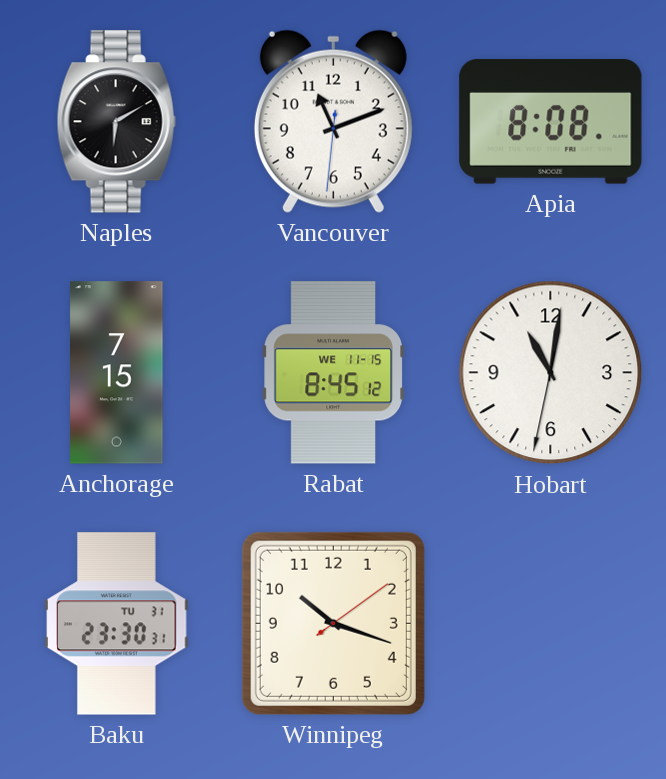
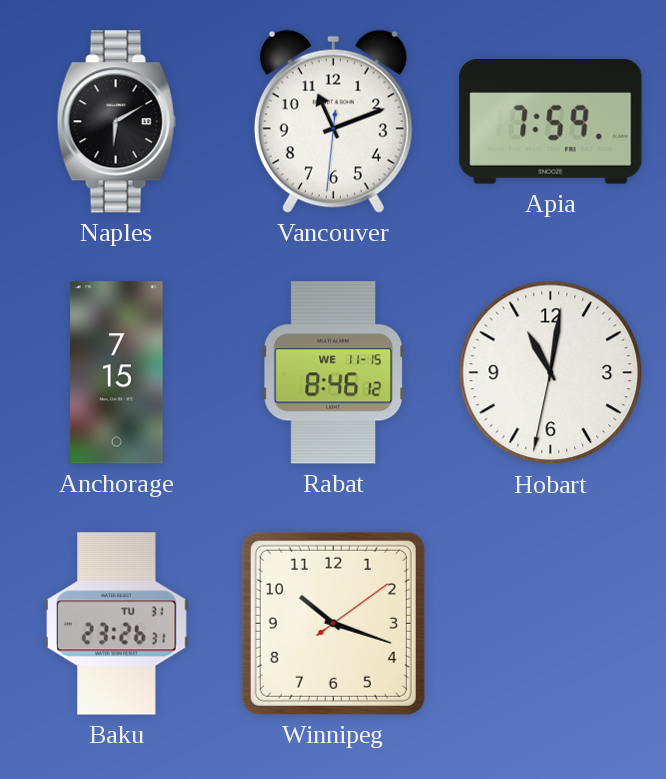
Apia: 8:08 -> 7:59
Rabat: 8:45 -> 8:46
Baku: 23:30 -> 23:26
